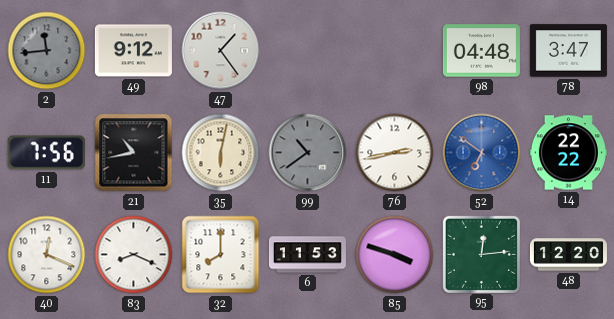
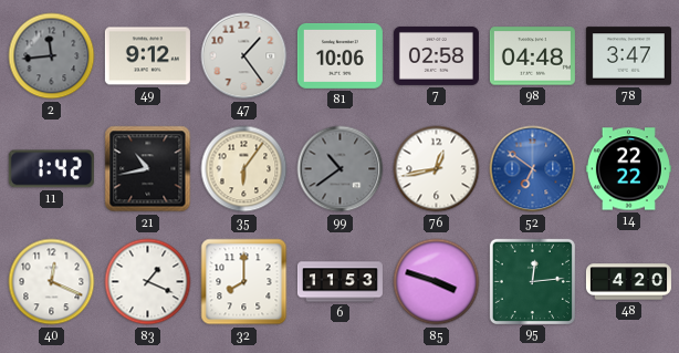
81: none -> 10:06
7: none -> 02:58
11: 7:56 -> 1:42
35: 6:02 -> 6:06
76: 2:43 -> 12:43
83: 8:19 -> 1:19
48: 12:20 -> 4:20
